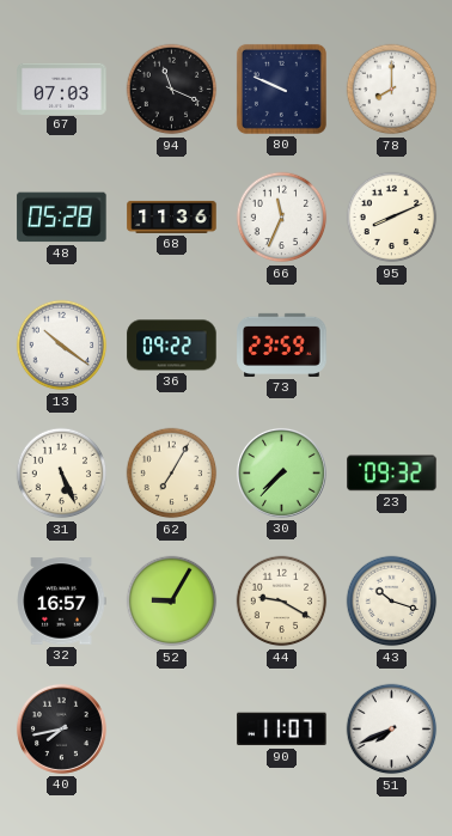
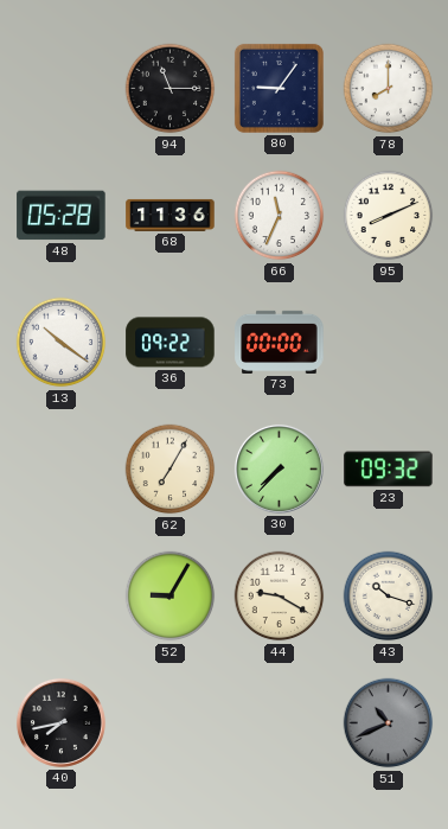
67: 07:03 -> none
94: 11:19 -> 11:15
80: 9:49 -> 9:06
73: 23:59 -> 00:00
31: 5:26 -> none
32: 16:57 -> none
90: 11:07 -> none
51: 7:41 -> 10:41
51 dial: white -> grey
